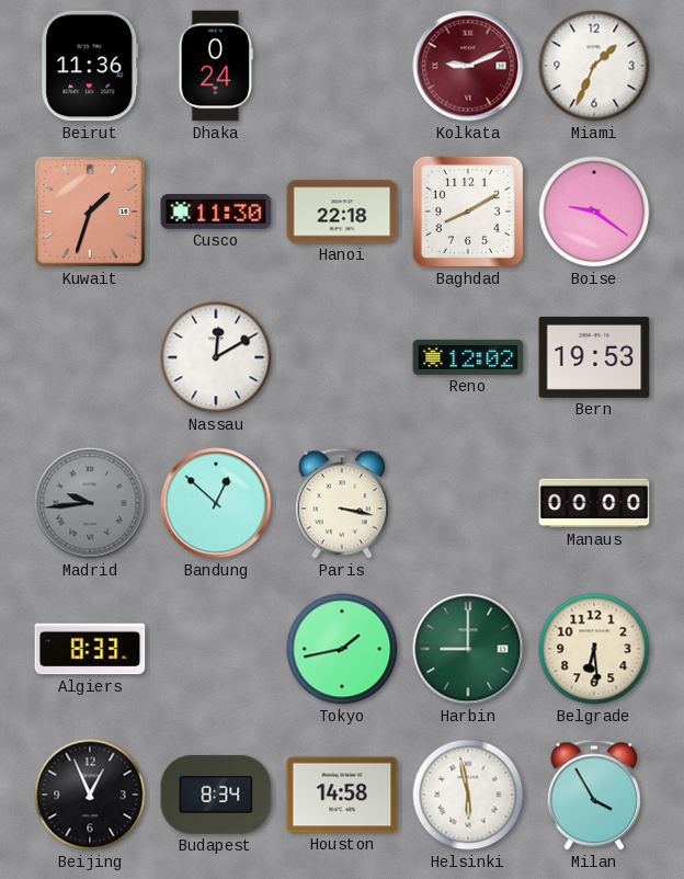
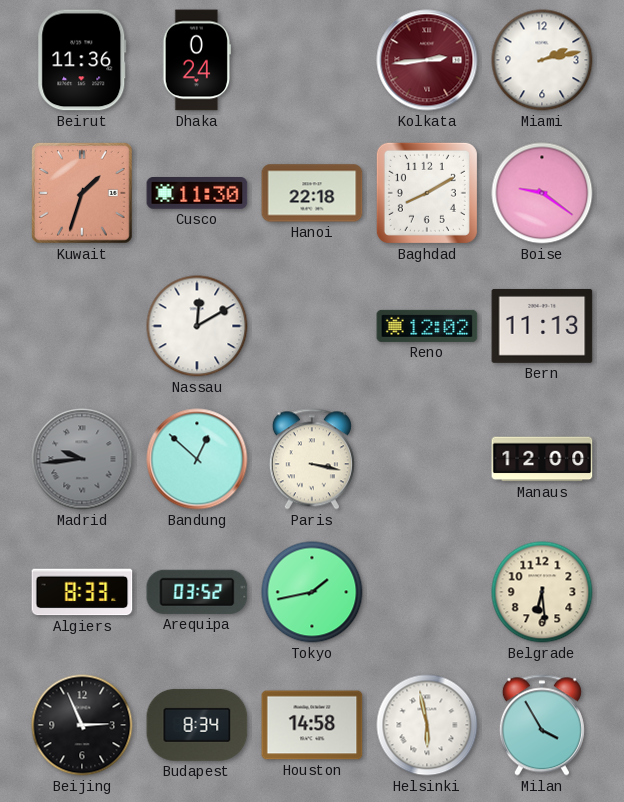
Kolkata: 9:11 -> 2:44
Miami: 1:34 -> 2:13
Bern: 19:53 -> 11:13
Manaus: 00:00 -> 12:00
Arequipa: none -> 03:52
Harbin: 9:00 -> none
Beijing: 12:56 -> 2:56
